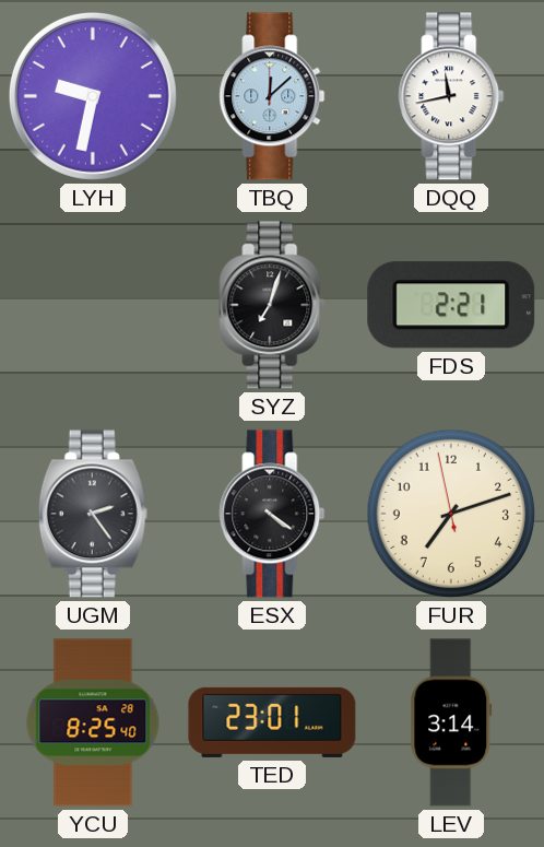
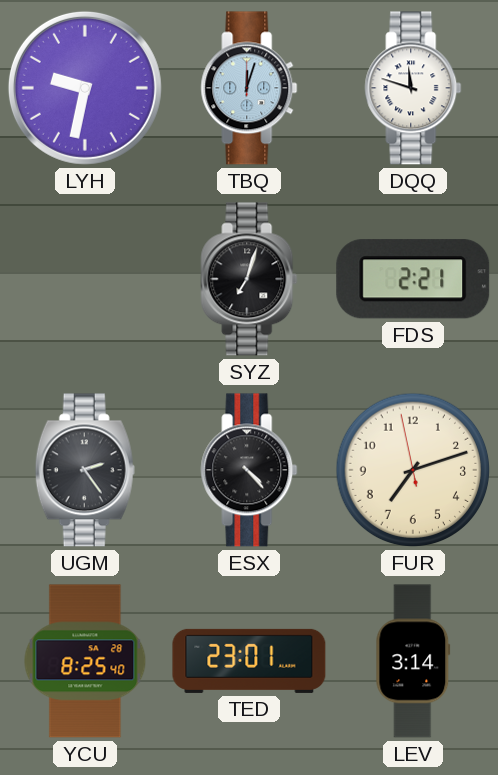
TBQ: 12:08 -> 12:03
DQQ: 11:43 -> 11:48
ESX: 4:21 -> 4:23
